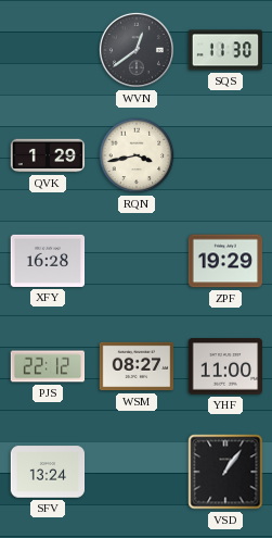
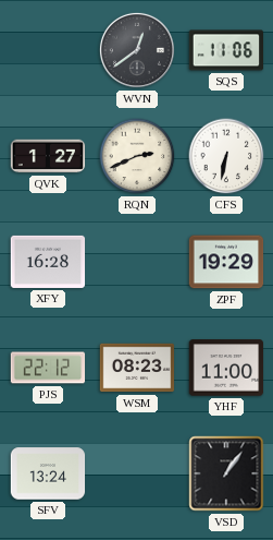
SQS: 11:30 -> 11:06
QVK: 1:29 -> 1:27
RQN: 3:43 -> 2:41
CFS: none -> 6:32
WSM: 08:27 -> 08:23
